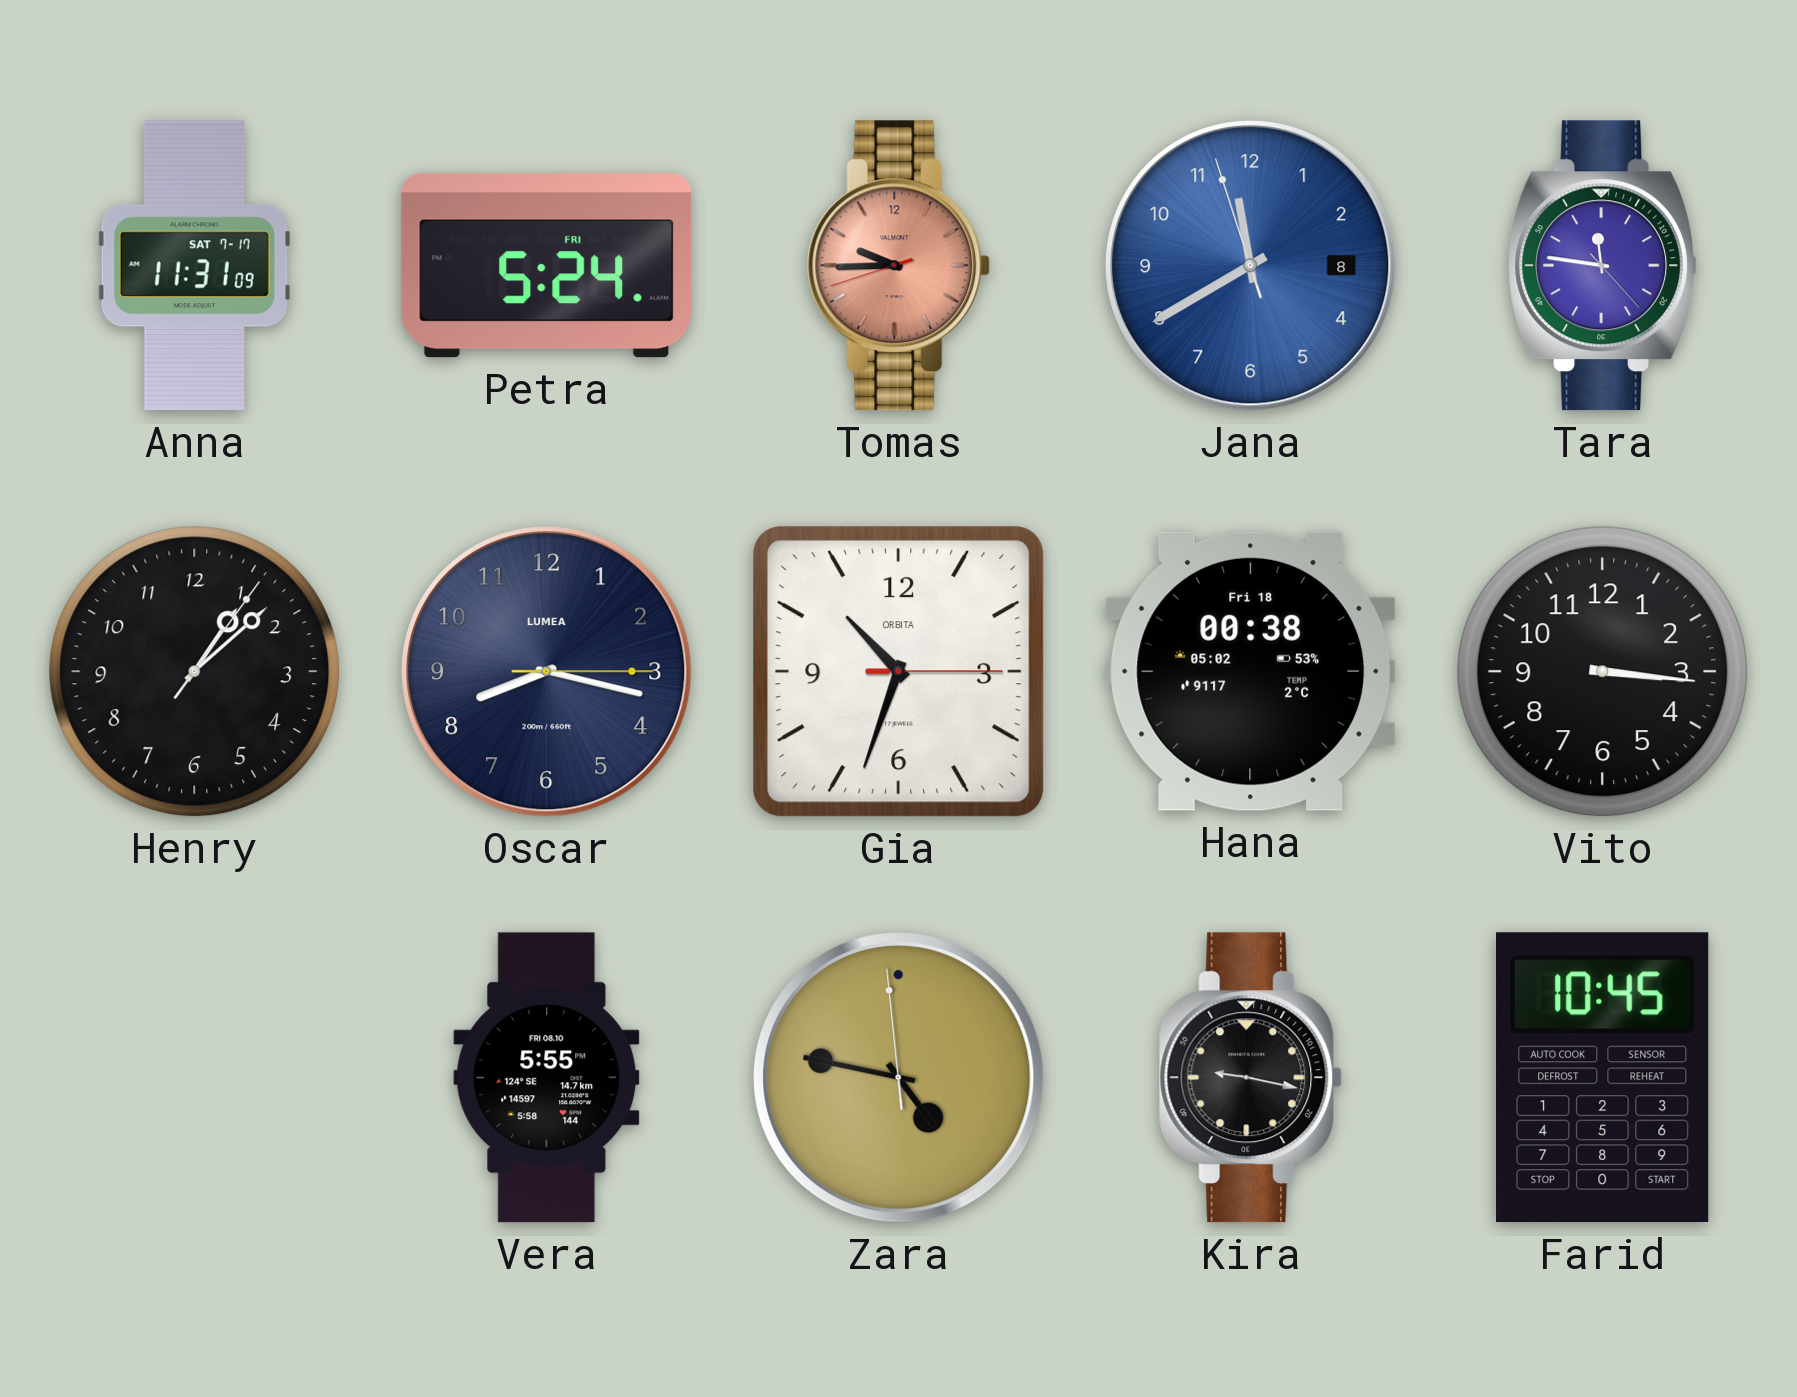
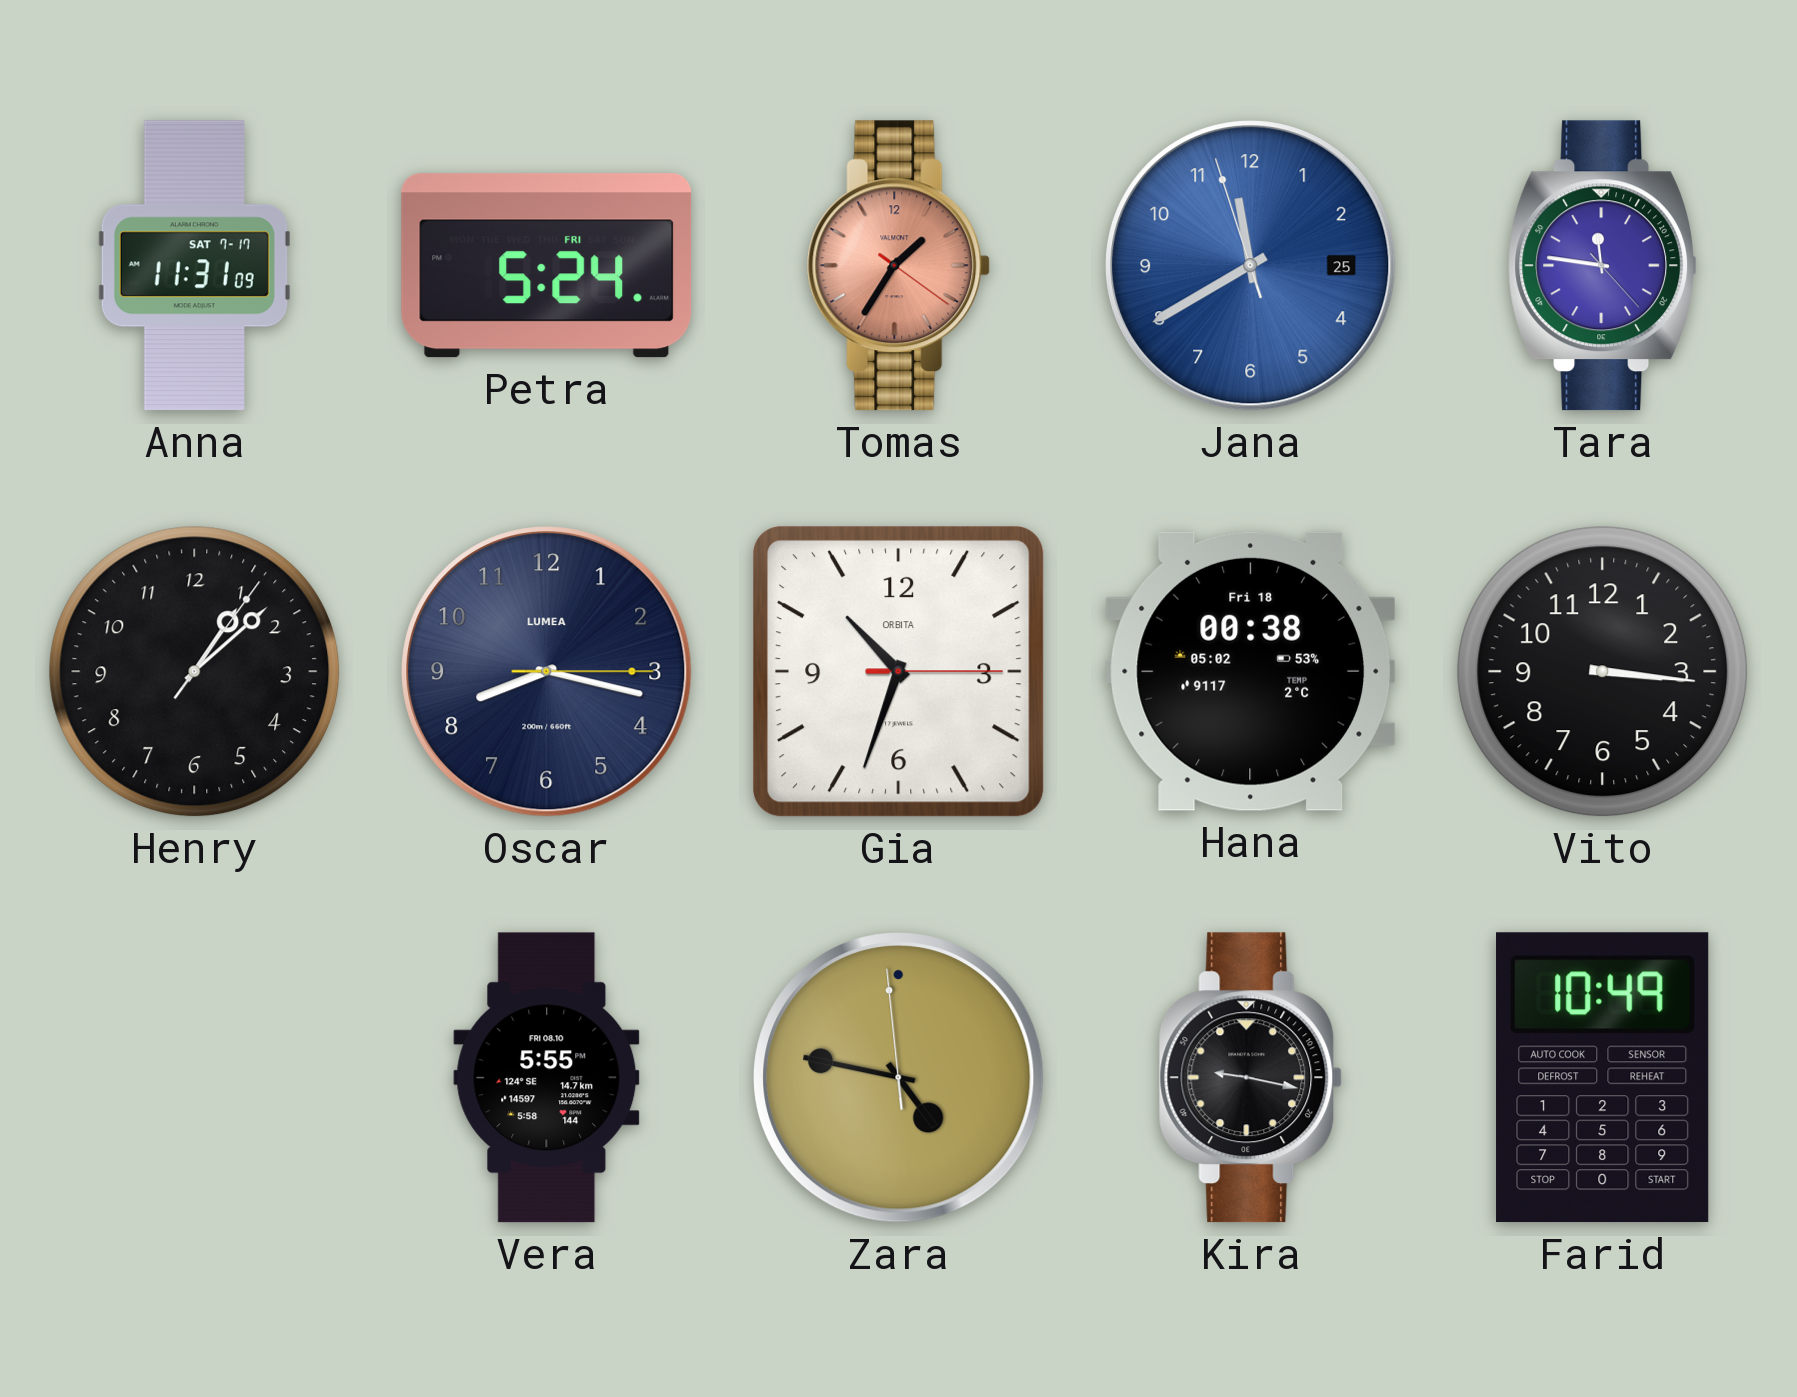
Tomas: 9:44 -> 1:35
Jana date: 8 -> 25
Farid: 10:45 -> 10:49
